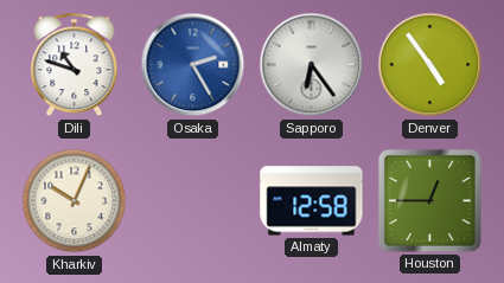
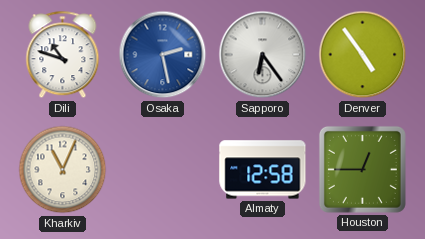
Osaka: 2:25 -> 2:28
Kharkiv: 10:04 -> 11:04
